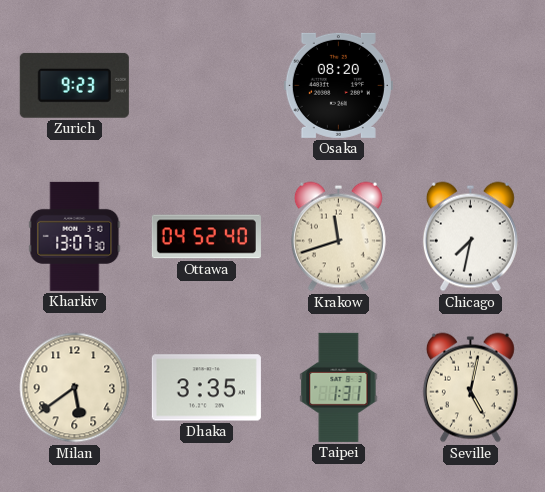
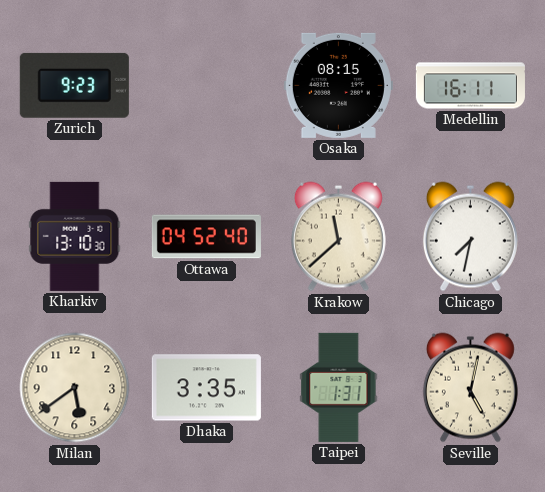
Osaka: 08:20 -> 08:15
Medellin: none -> 16:11
Kharkiv: 13:07 -> 13:10
Krakow: 11:42 -> 11:38
